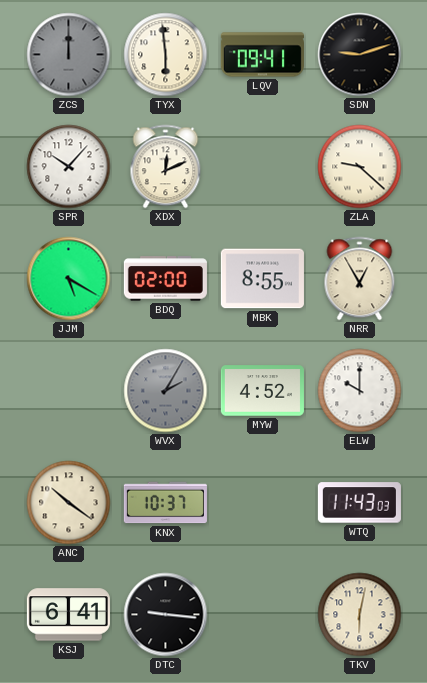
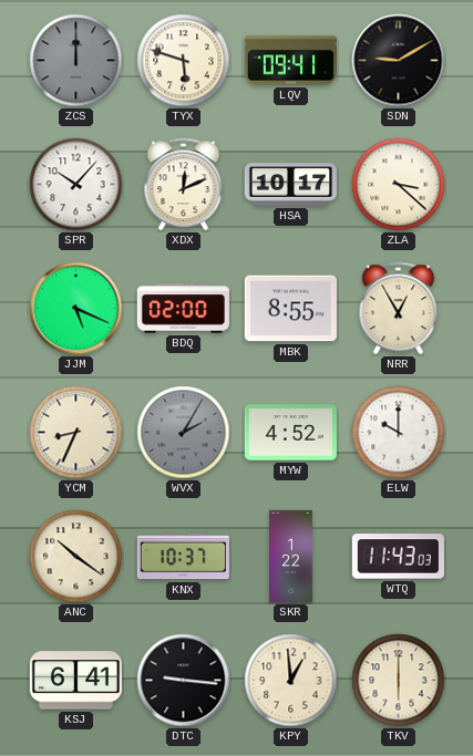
TYX: 5:59 -> 5:48
SDN: 9:12 -> 9:10
HSA: none -> 10:17
ZLA: 9:22 -> 3:22
JJM: 5:20 -> 5:19
YCM: none -> 8:34
SKR: none -> 1:22
KPY: none -> 12:59
TKV: 6:02 -> 6:00
